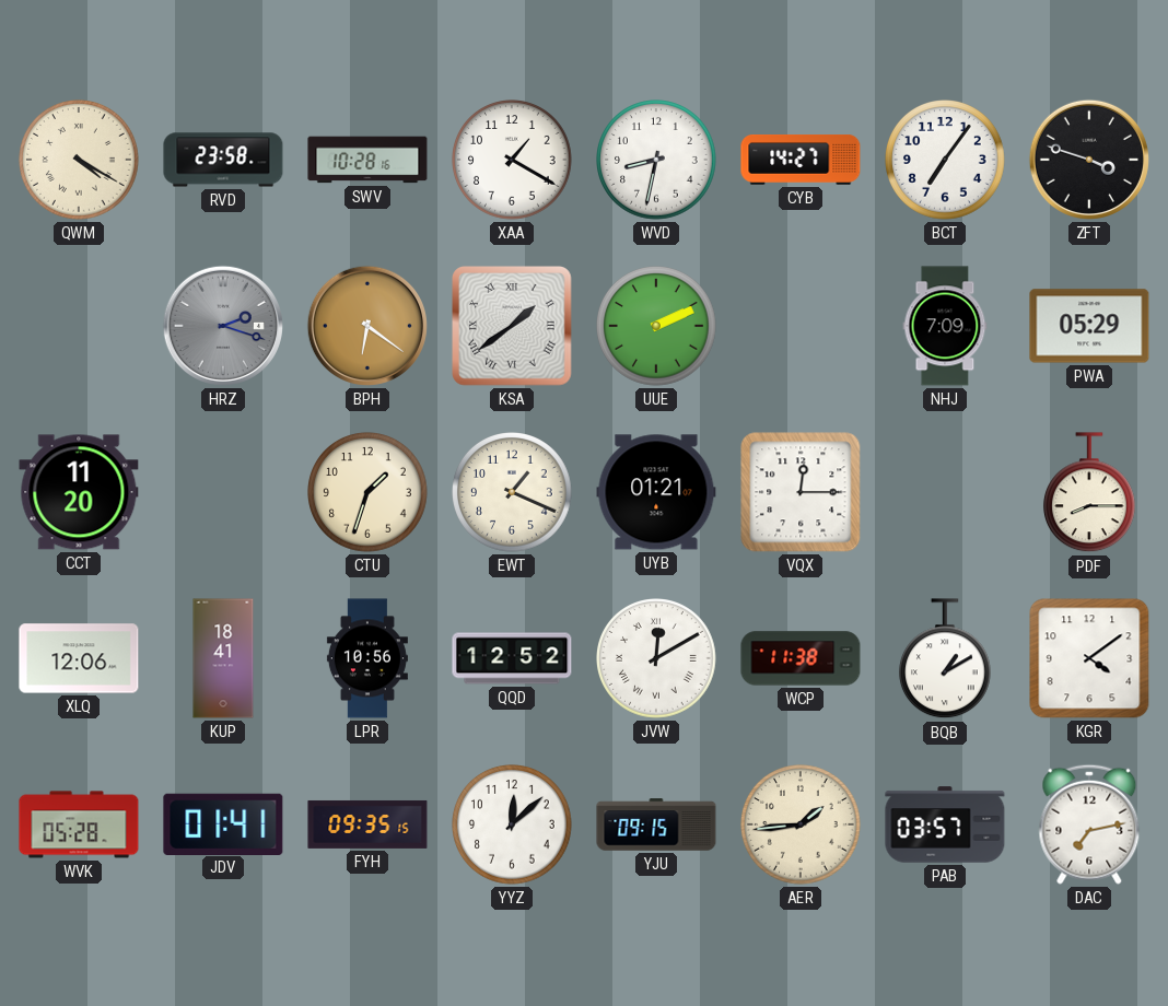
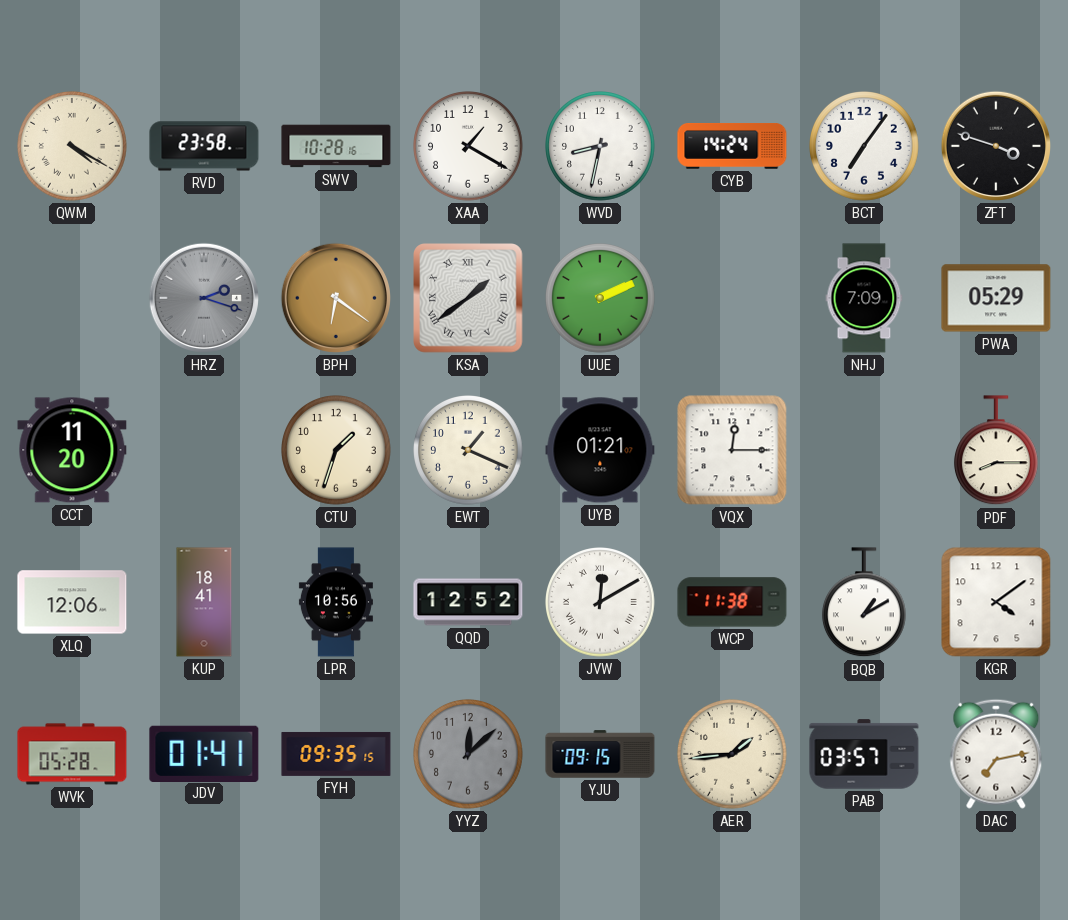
CYB: 14:27 -> 14:24
YYZ dial: white -> grey
